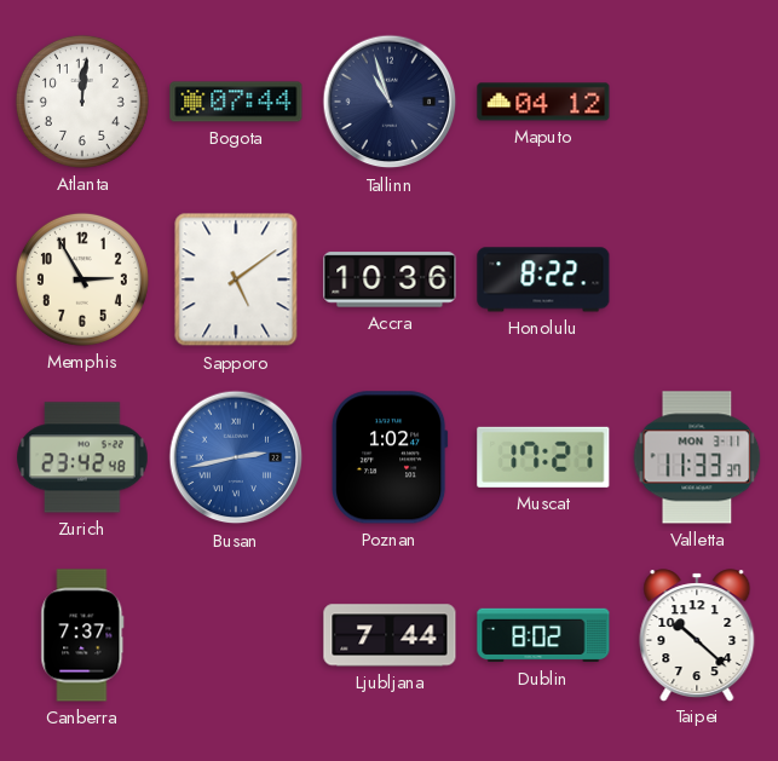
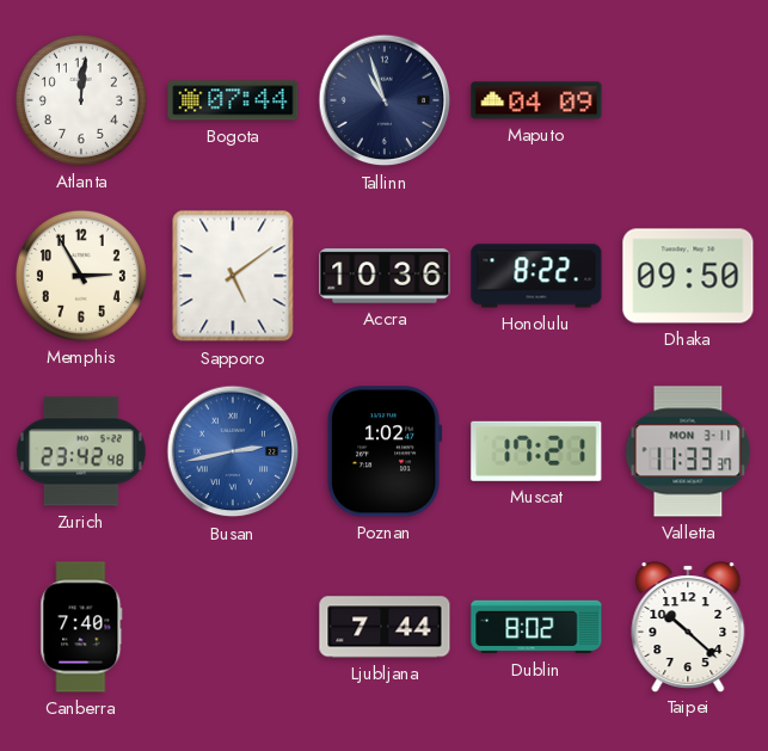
Maputo: 04:12 -> 04:09
Dhaka: none -> 09:50
Canberra: 7:37 -> 7:40
